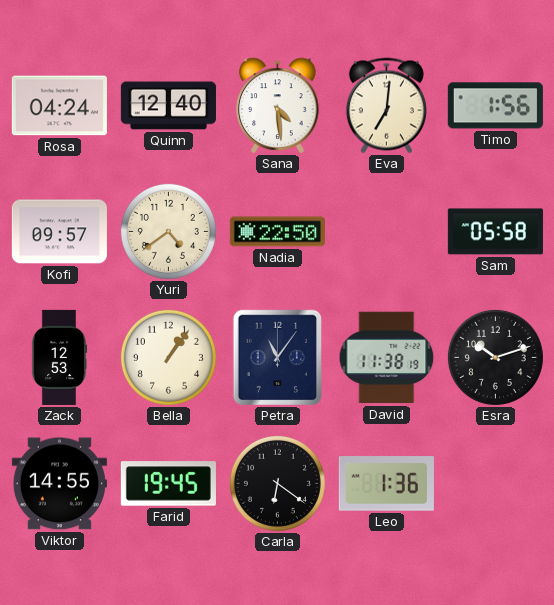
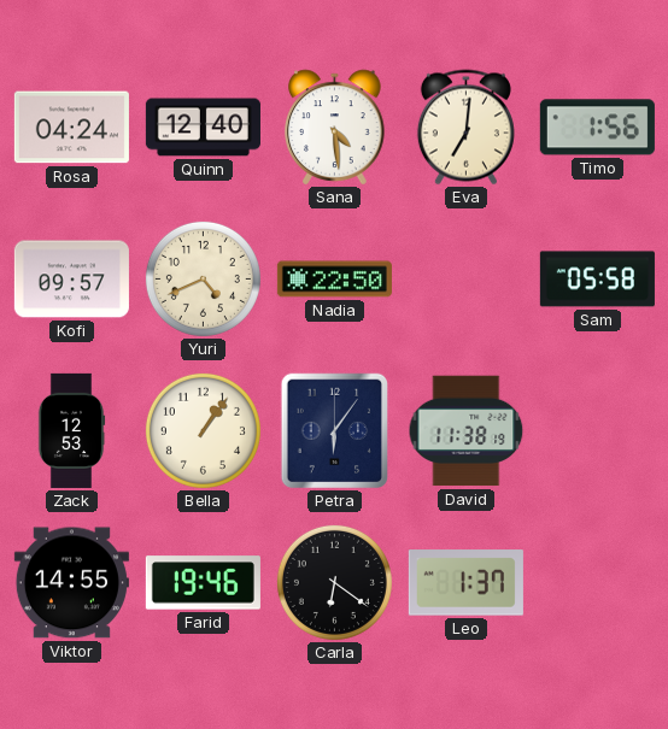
Yuri: 4:39 -> 4:41
Petra: 11:06 -> 6:06
Esra: 10:12 -> none
Farid: 19:45 -> 19:46
Leo: 1:36 -> 1:37
